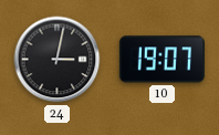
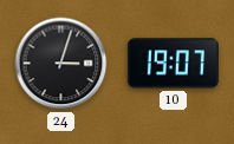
24: 3:02 -> 3:03
